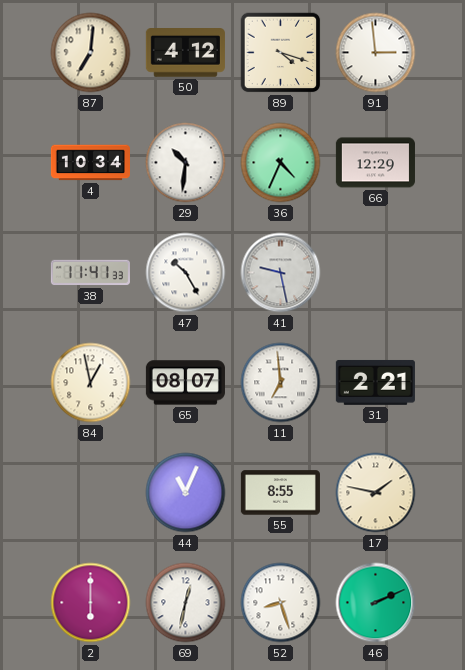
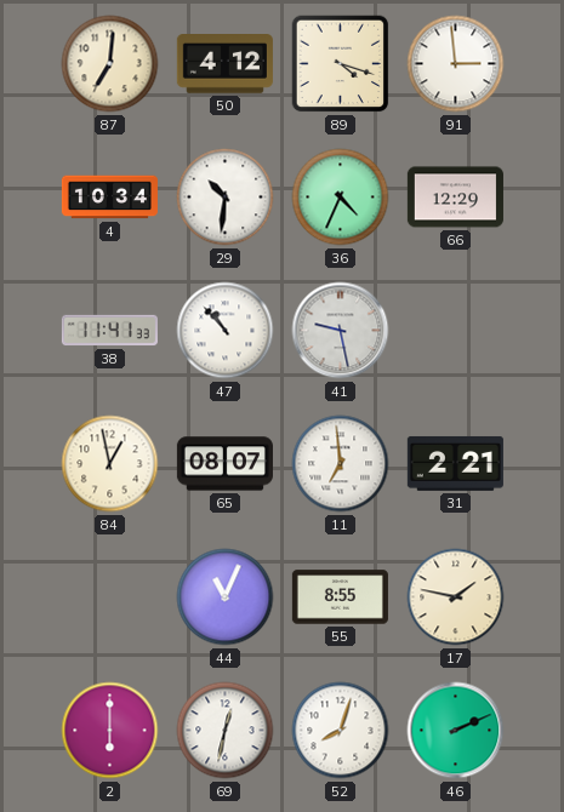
47: 10:25 -> 10:53
52: 8:27 -> 8:03
